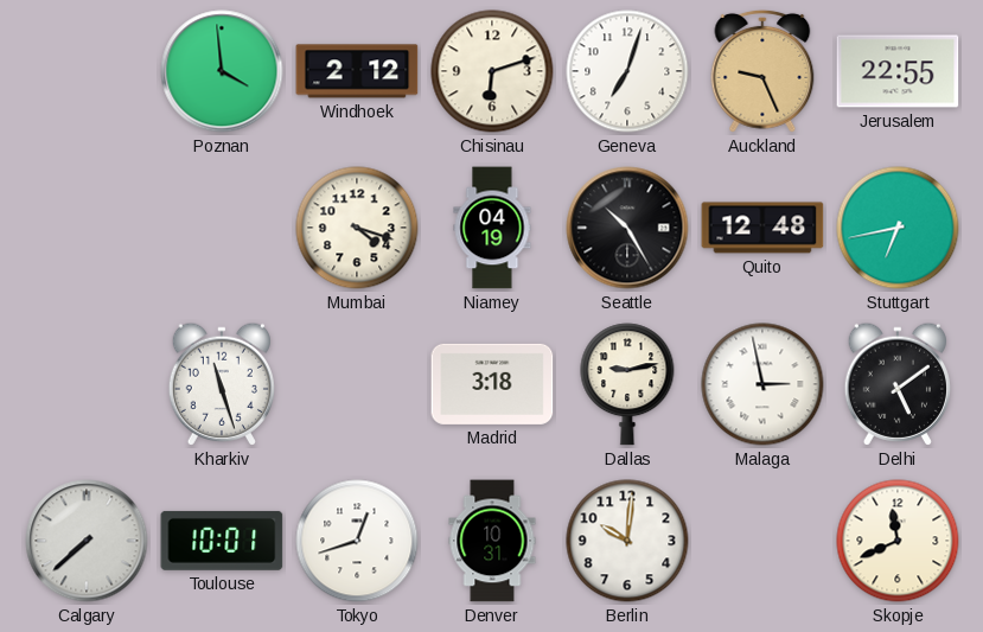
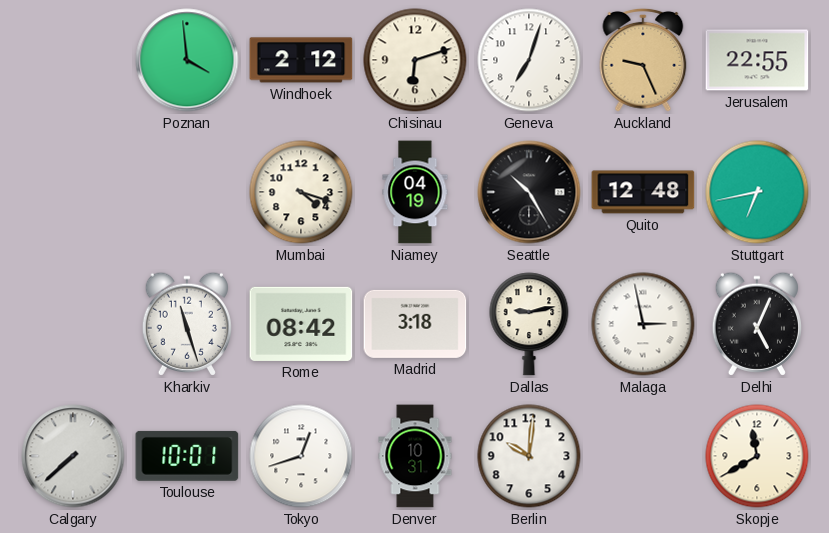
Rome: none -> 08:42
Delhi: 5:09 -> 5:04
Skopje: 11:41 -> 11:40
